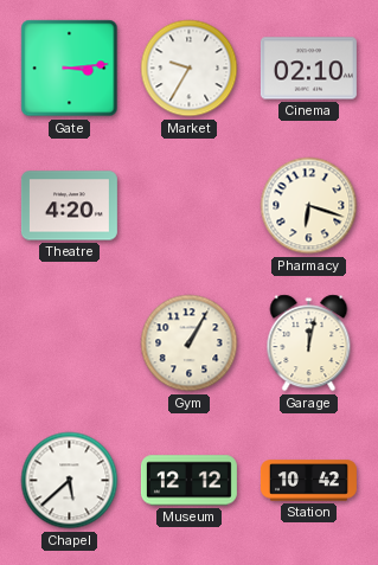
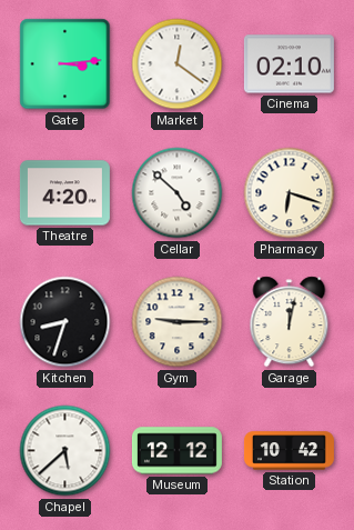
Market: 9:35 -> 12:21
Cellar: none -> 4:52
Kitchen: none -> 8:33
Gym: 1:05 -> 9:15
